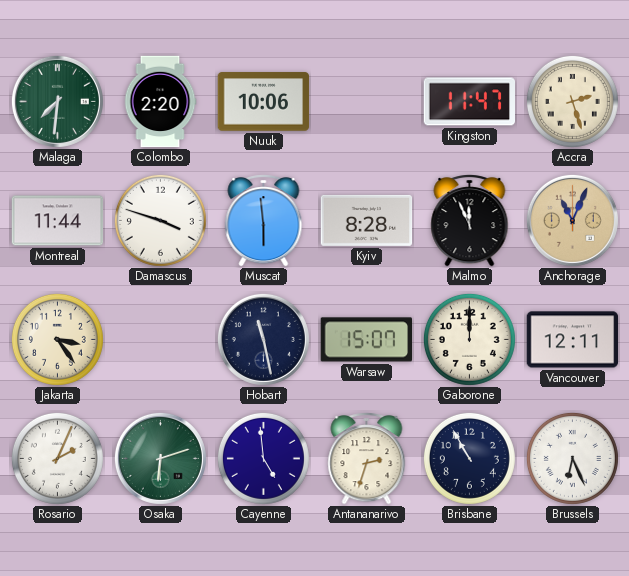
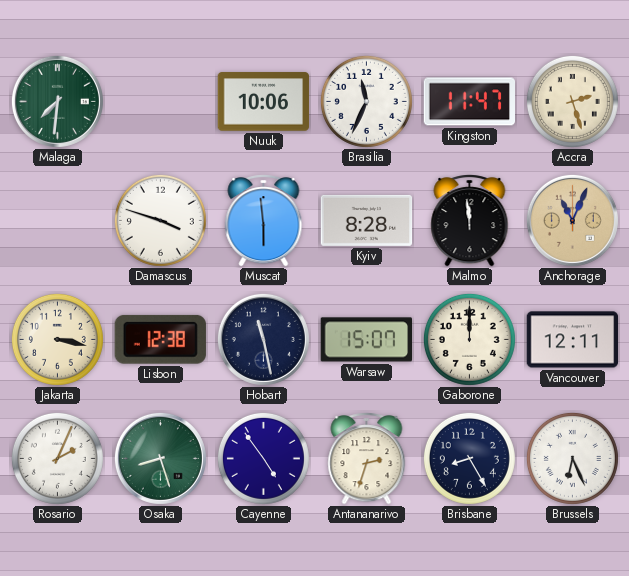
Colombo: 2:20 -> none
Brasilia: none -> 11:34
Montreal: 11:44 -> none
Malmo: 11:56 -> 11:59
Jakarta: 3:24 -> 3:17
Lisbon: none -> 12:38
Osaka: 6:12 -> 8:27
Cayenne: 4:59 -> 4:54
Brisbane: 10:55 -> 8:25
